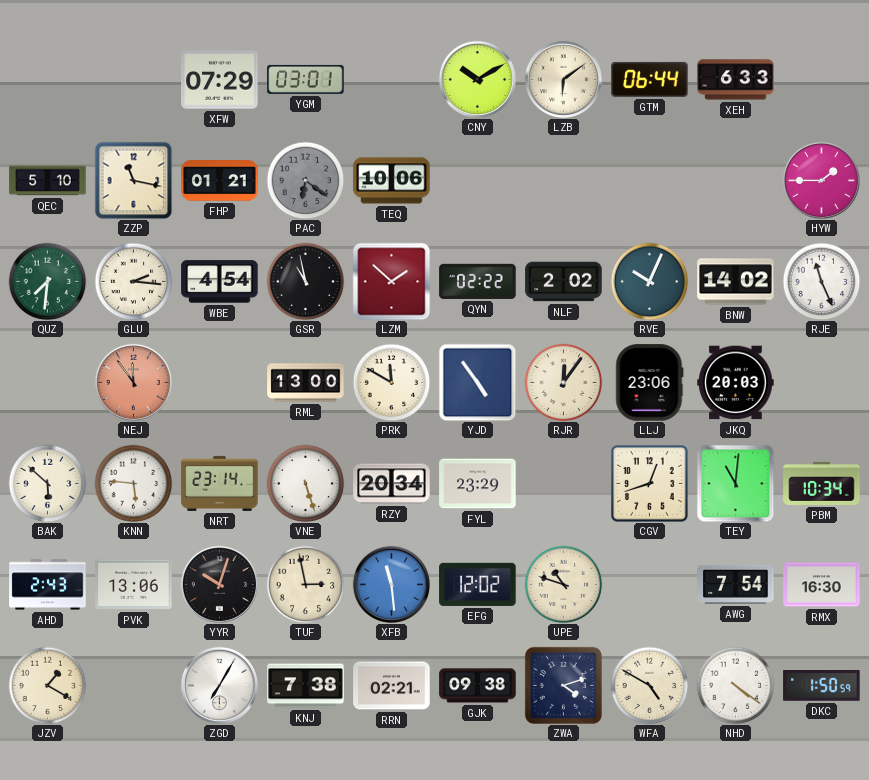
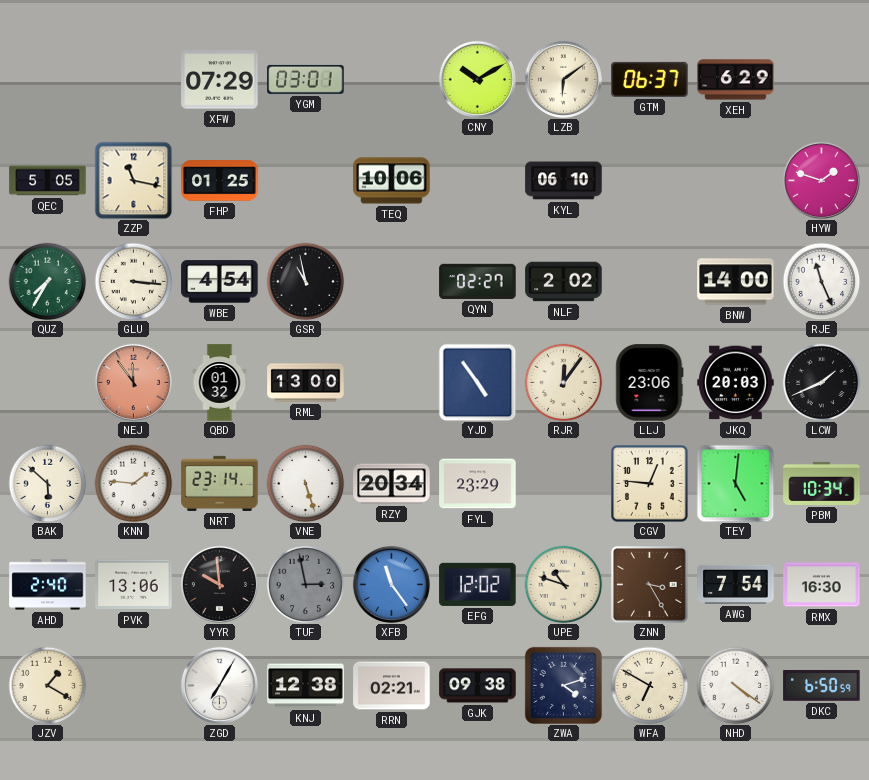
GTM: 06:44 -> 06:37
XEH: 6:33 -> 6:29
QEC: 5:10 -> 5:05
FHP: 01:21 -> 01:25
PAC: 6:21 -> none
KYL: none -> 06:10
HYW: 1:45 -> 1:48
QUZ: 7:31 -> 7:35
GLU: 2:16 -> 3:16
LZM: 1:52 -> none
QYN: 02:22 -> 02:27
RVE: 10:04 -> none
BNW: 14:02 -> 14:00
QBD: none -> 01:32
PRK: 11:50 -> none
LCW: none -> 1:41
KNN: 5:46 -> 1:46
CGV: 12:42 -> 12:46
TEY: 11:01 -> 5:01
AHD: 2:43 -> 2:40
YYR: 10:03 -> 9:59
TUF dial: cream -> grey
XFB: 11:29 -> 11:24
ZNN: none -> 3:25
KNJ: 7:38 -> 12:38
WFA: 4:50 -> 6:50
DKC: 1:50 -> 6:50
